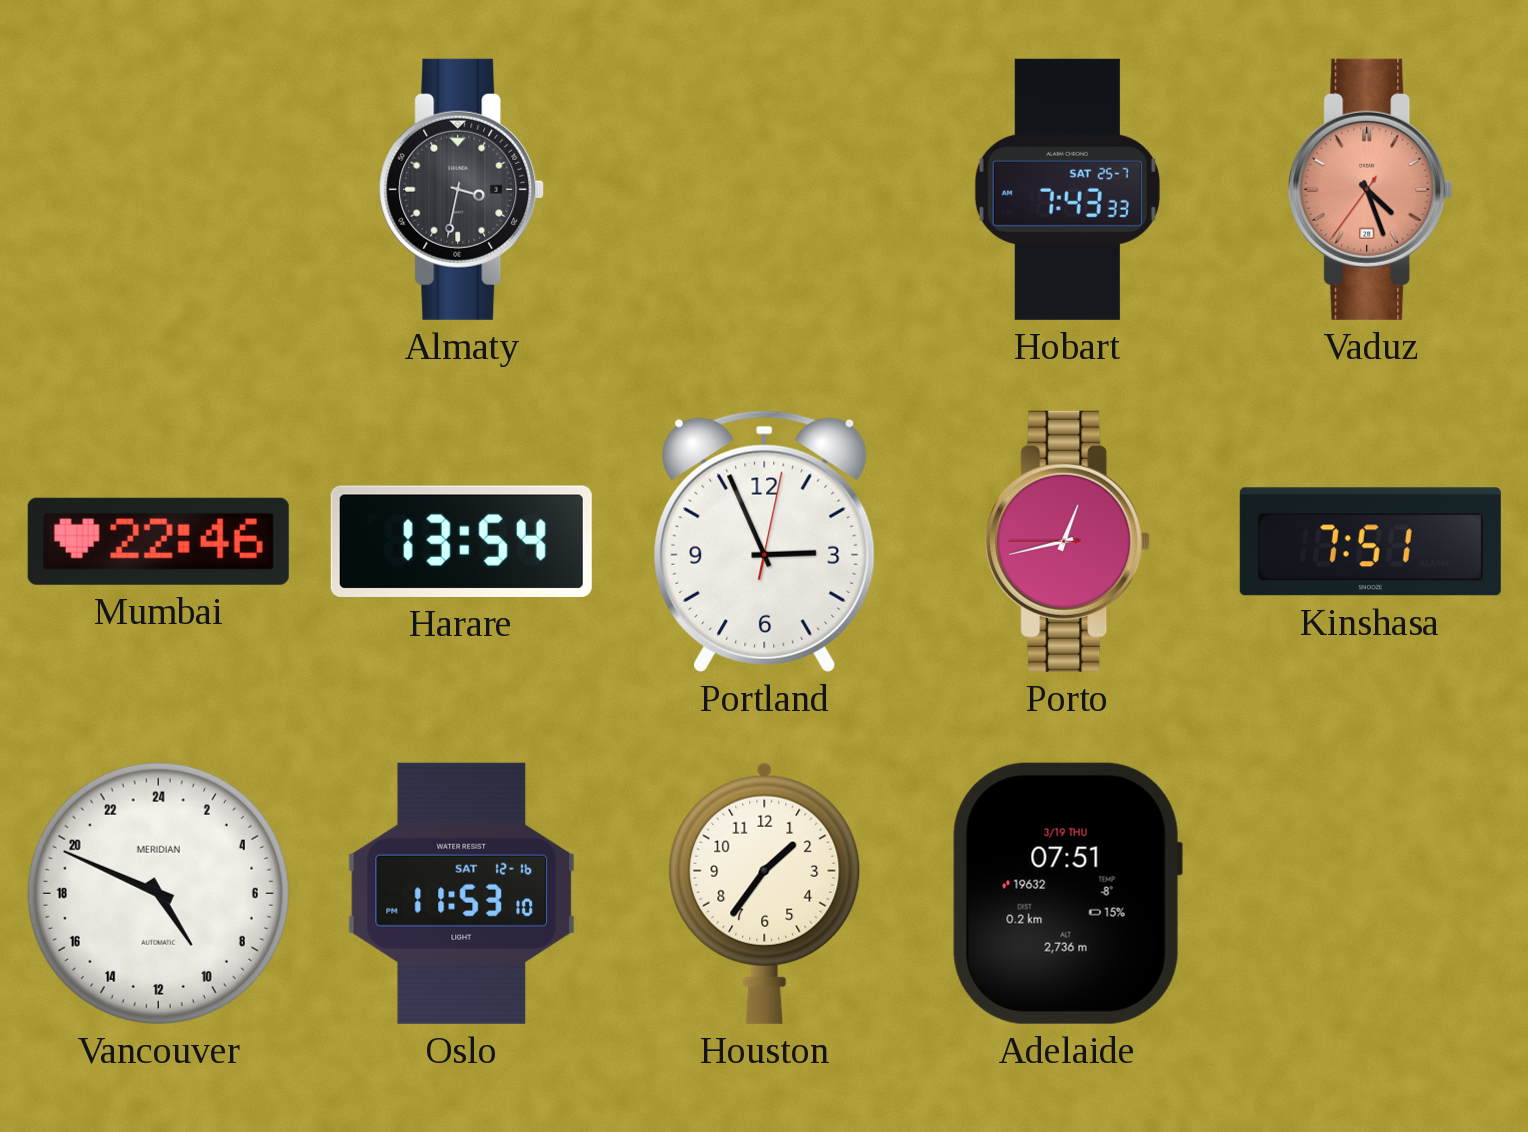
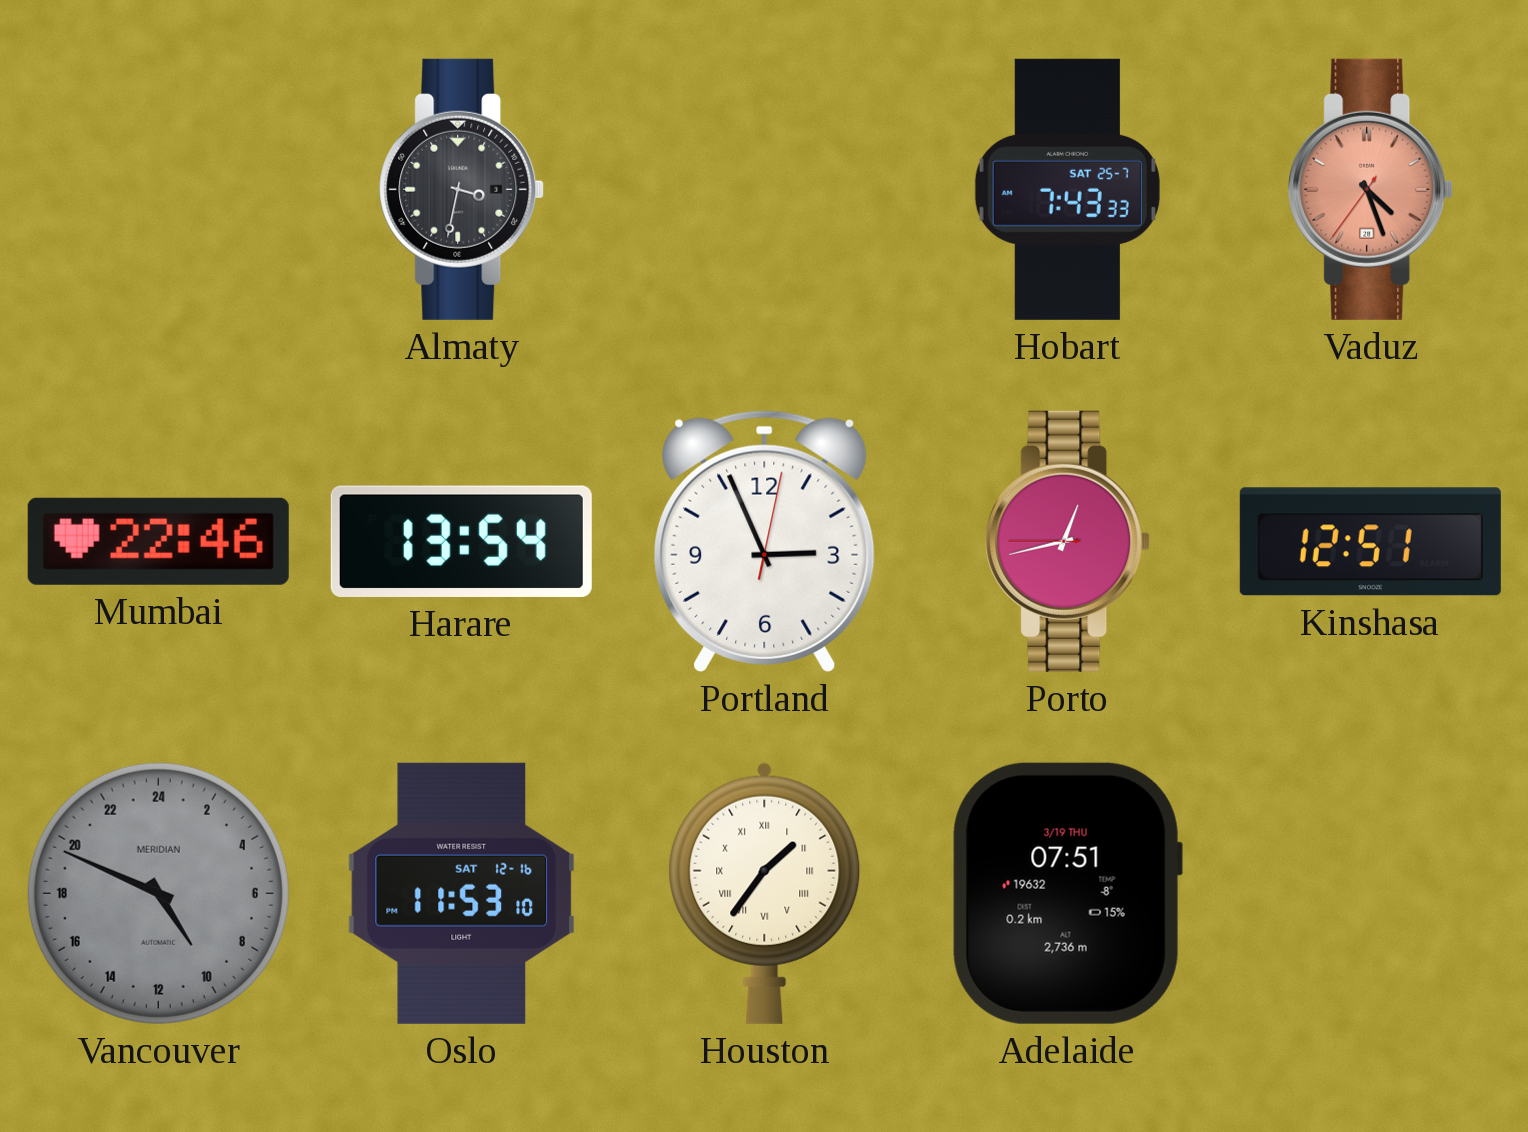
Kinshasa: 7:51 -> 12:51
Vancouver dial: white -> grey
Houston numerals: Arabic -> Roman
